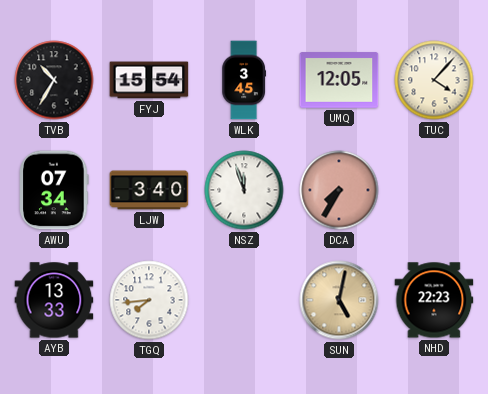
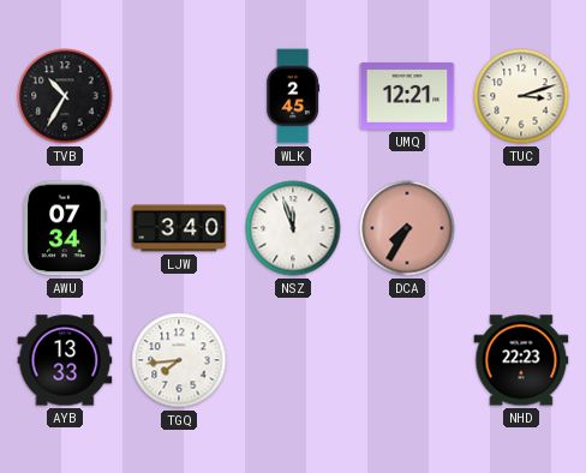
FYJ: 15:54 -> none
WLK: 3:45 -> 2:45
UMQ: 12:05 -> 12:21
TUC: 4:07 -> 3:12
SUN: 5:02 -> none
